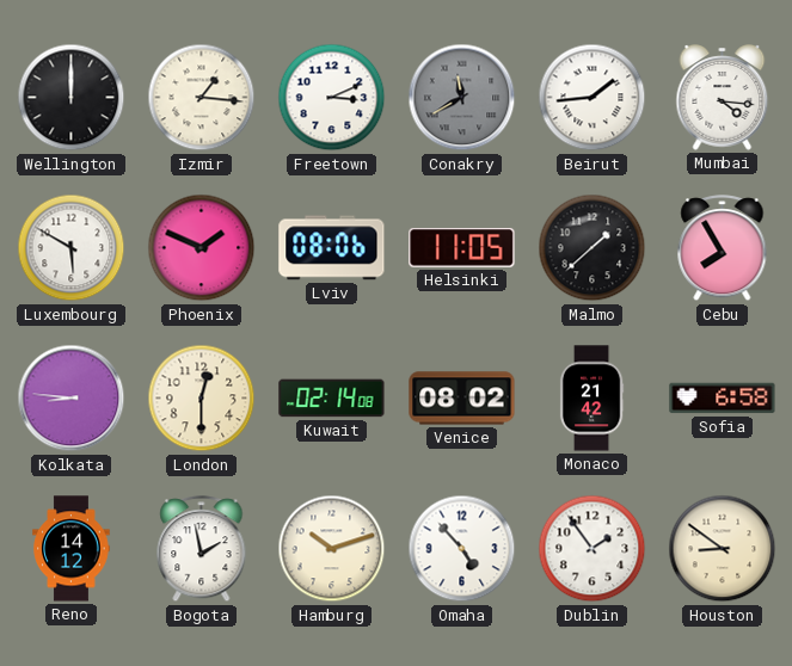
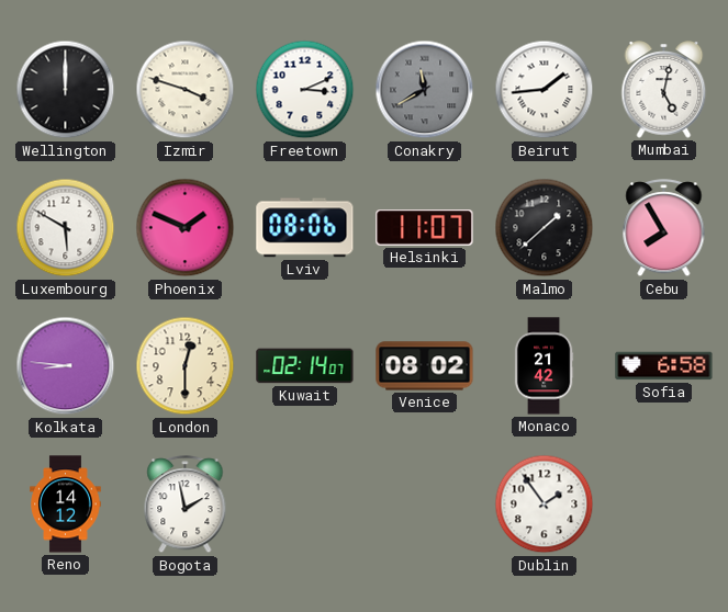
Izmir: 1:16 -> 3:48
Mumbai: 4:16 -> 5:02
Helsinki: 11:05 -> 11:07
Kuwait: 02:14:08 -> 02:14:07
Hamburg: 10:12 -> none
Omaha: 4:53 -> none
Houston: 8:51 -> none
